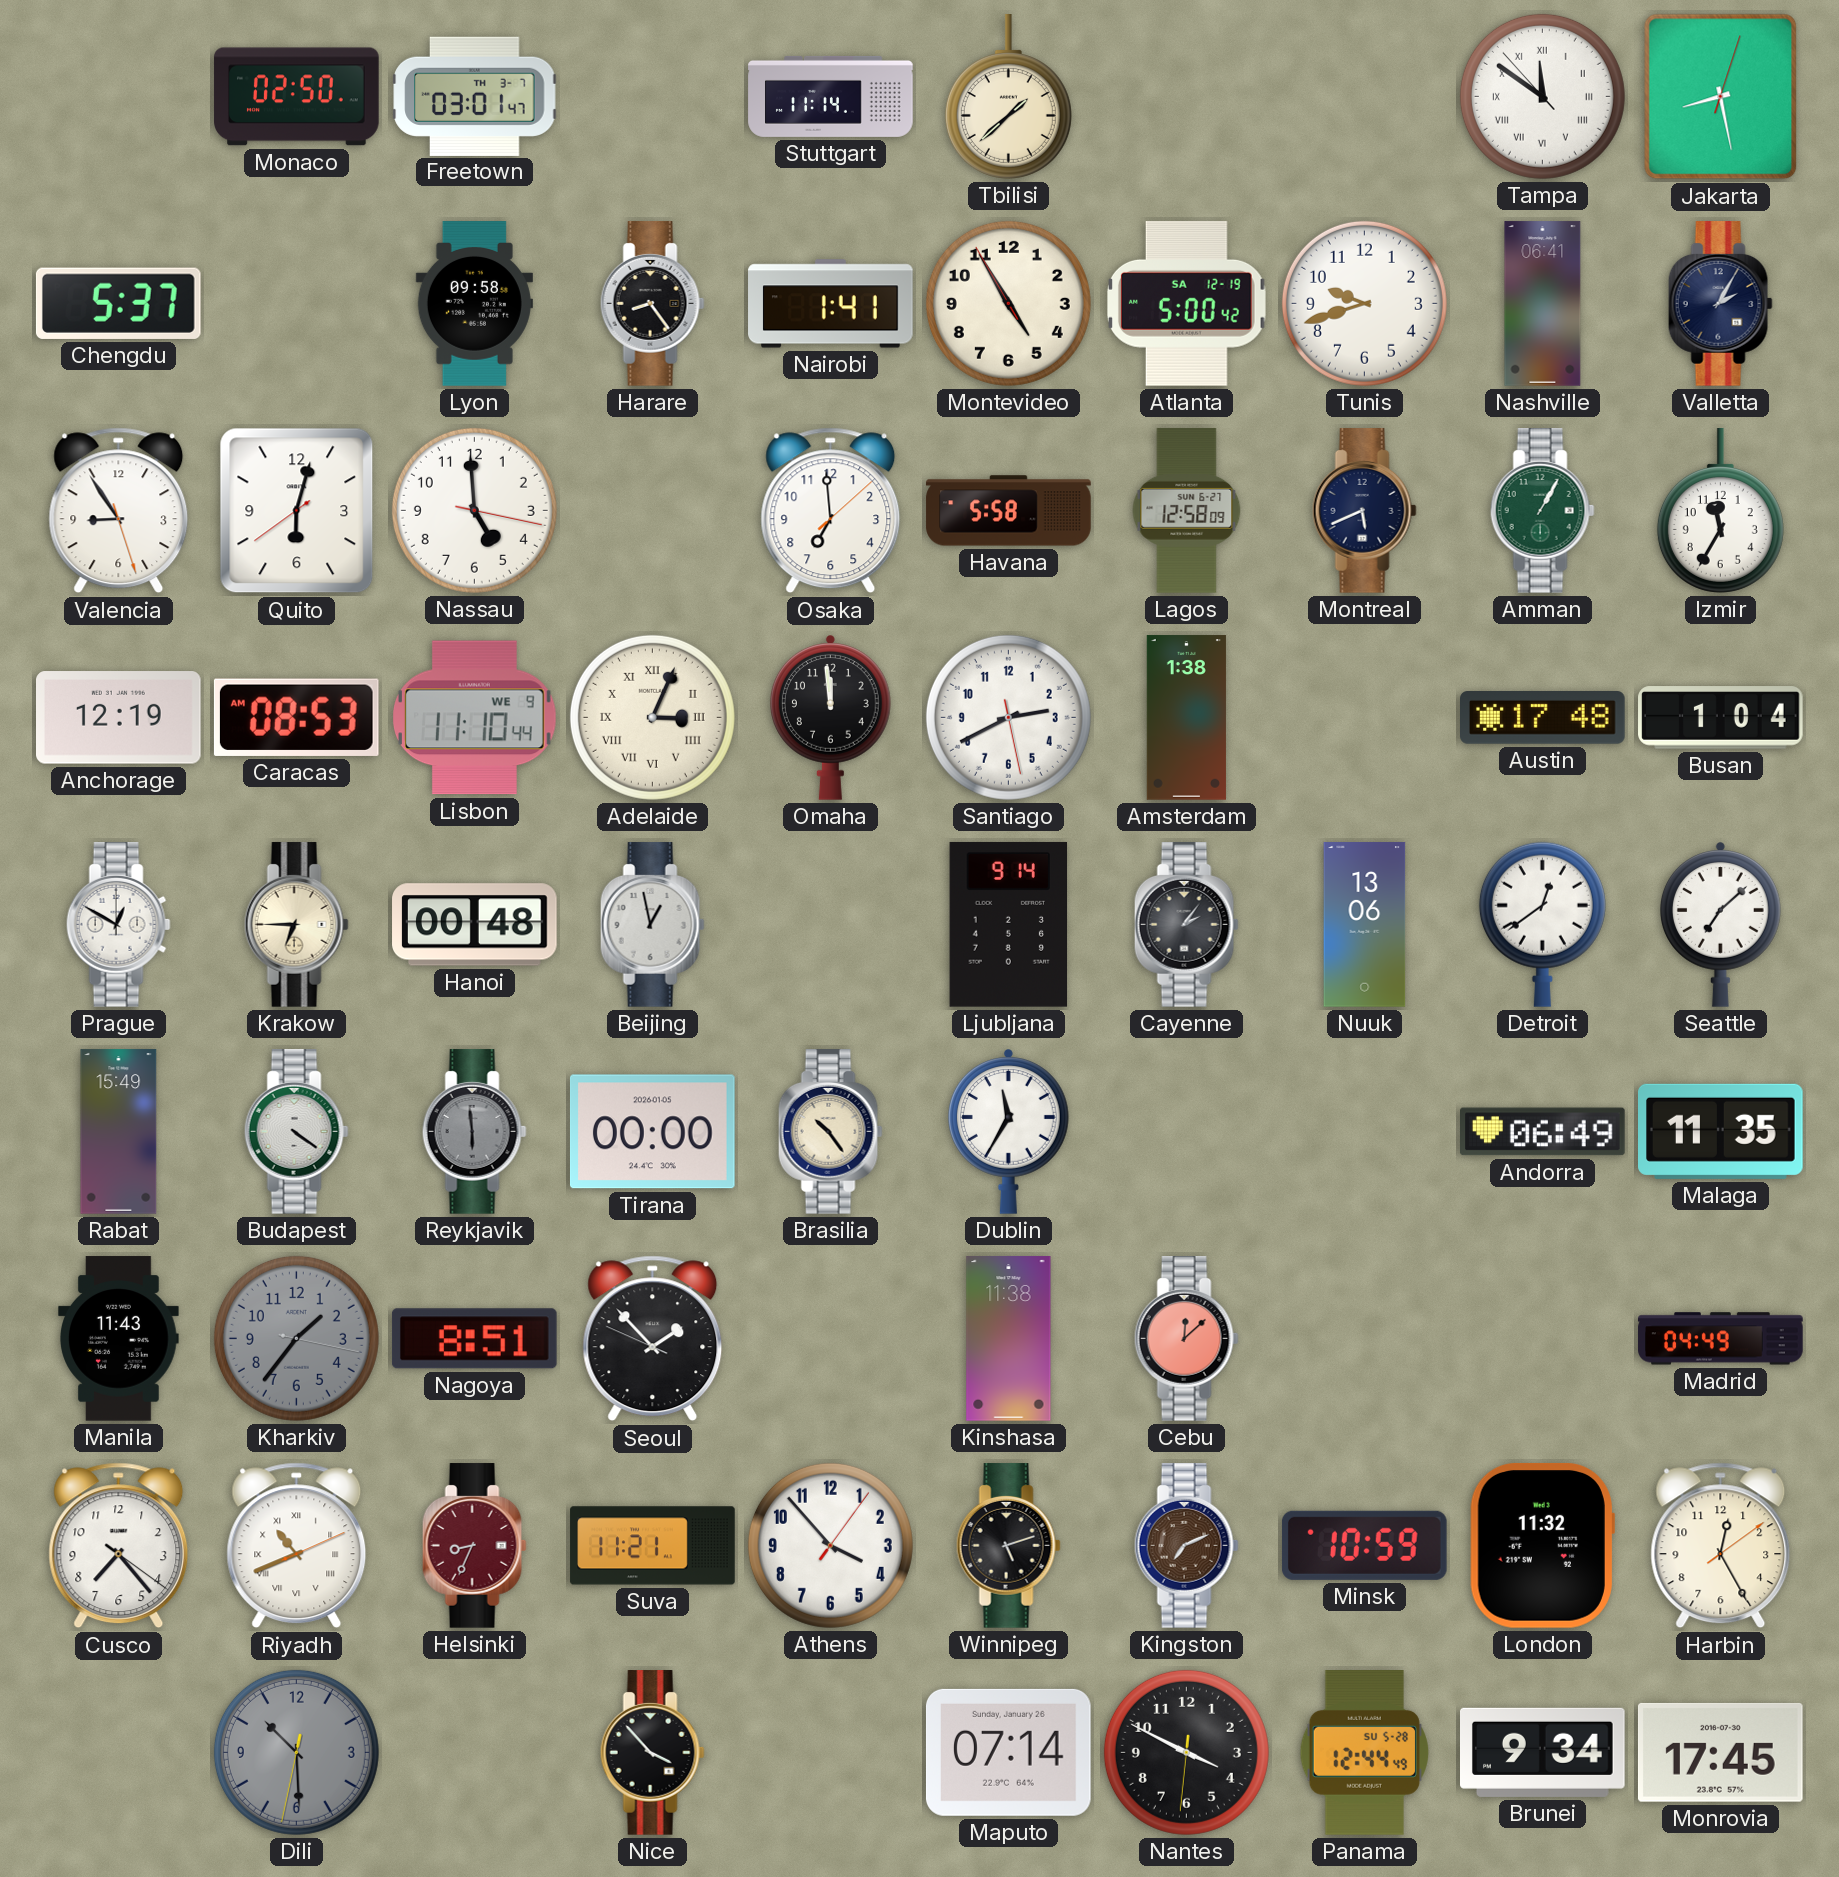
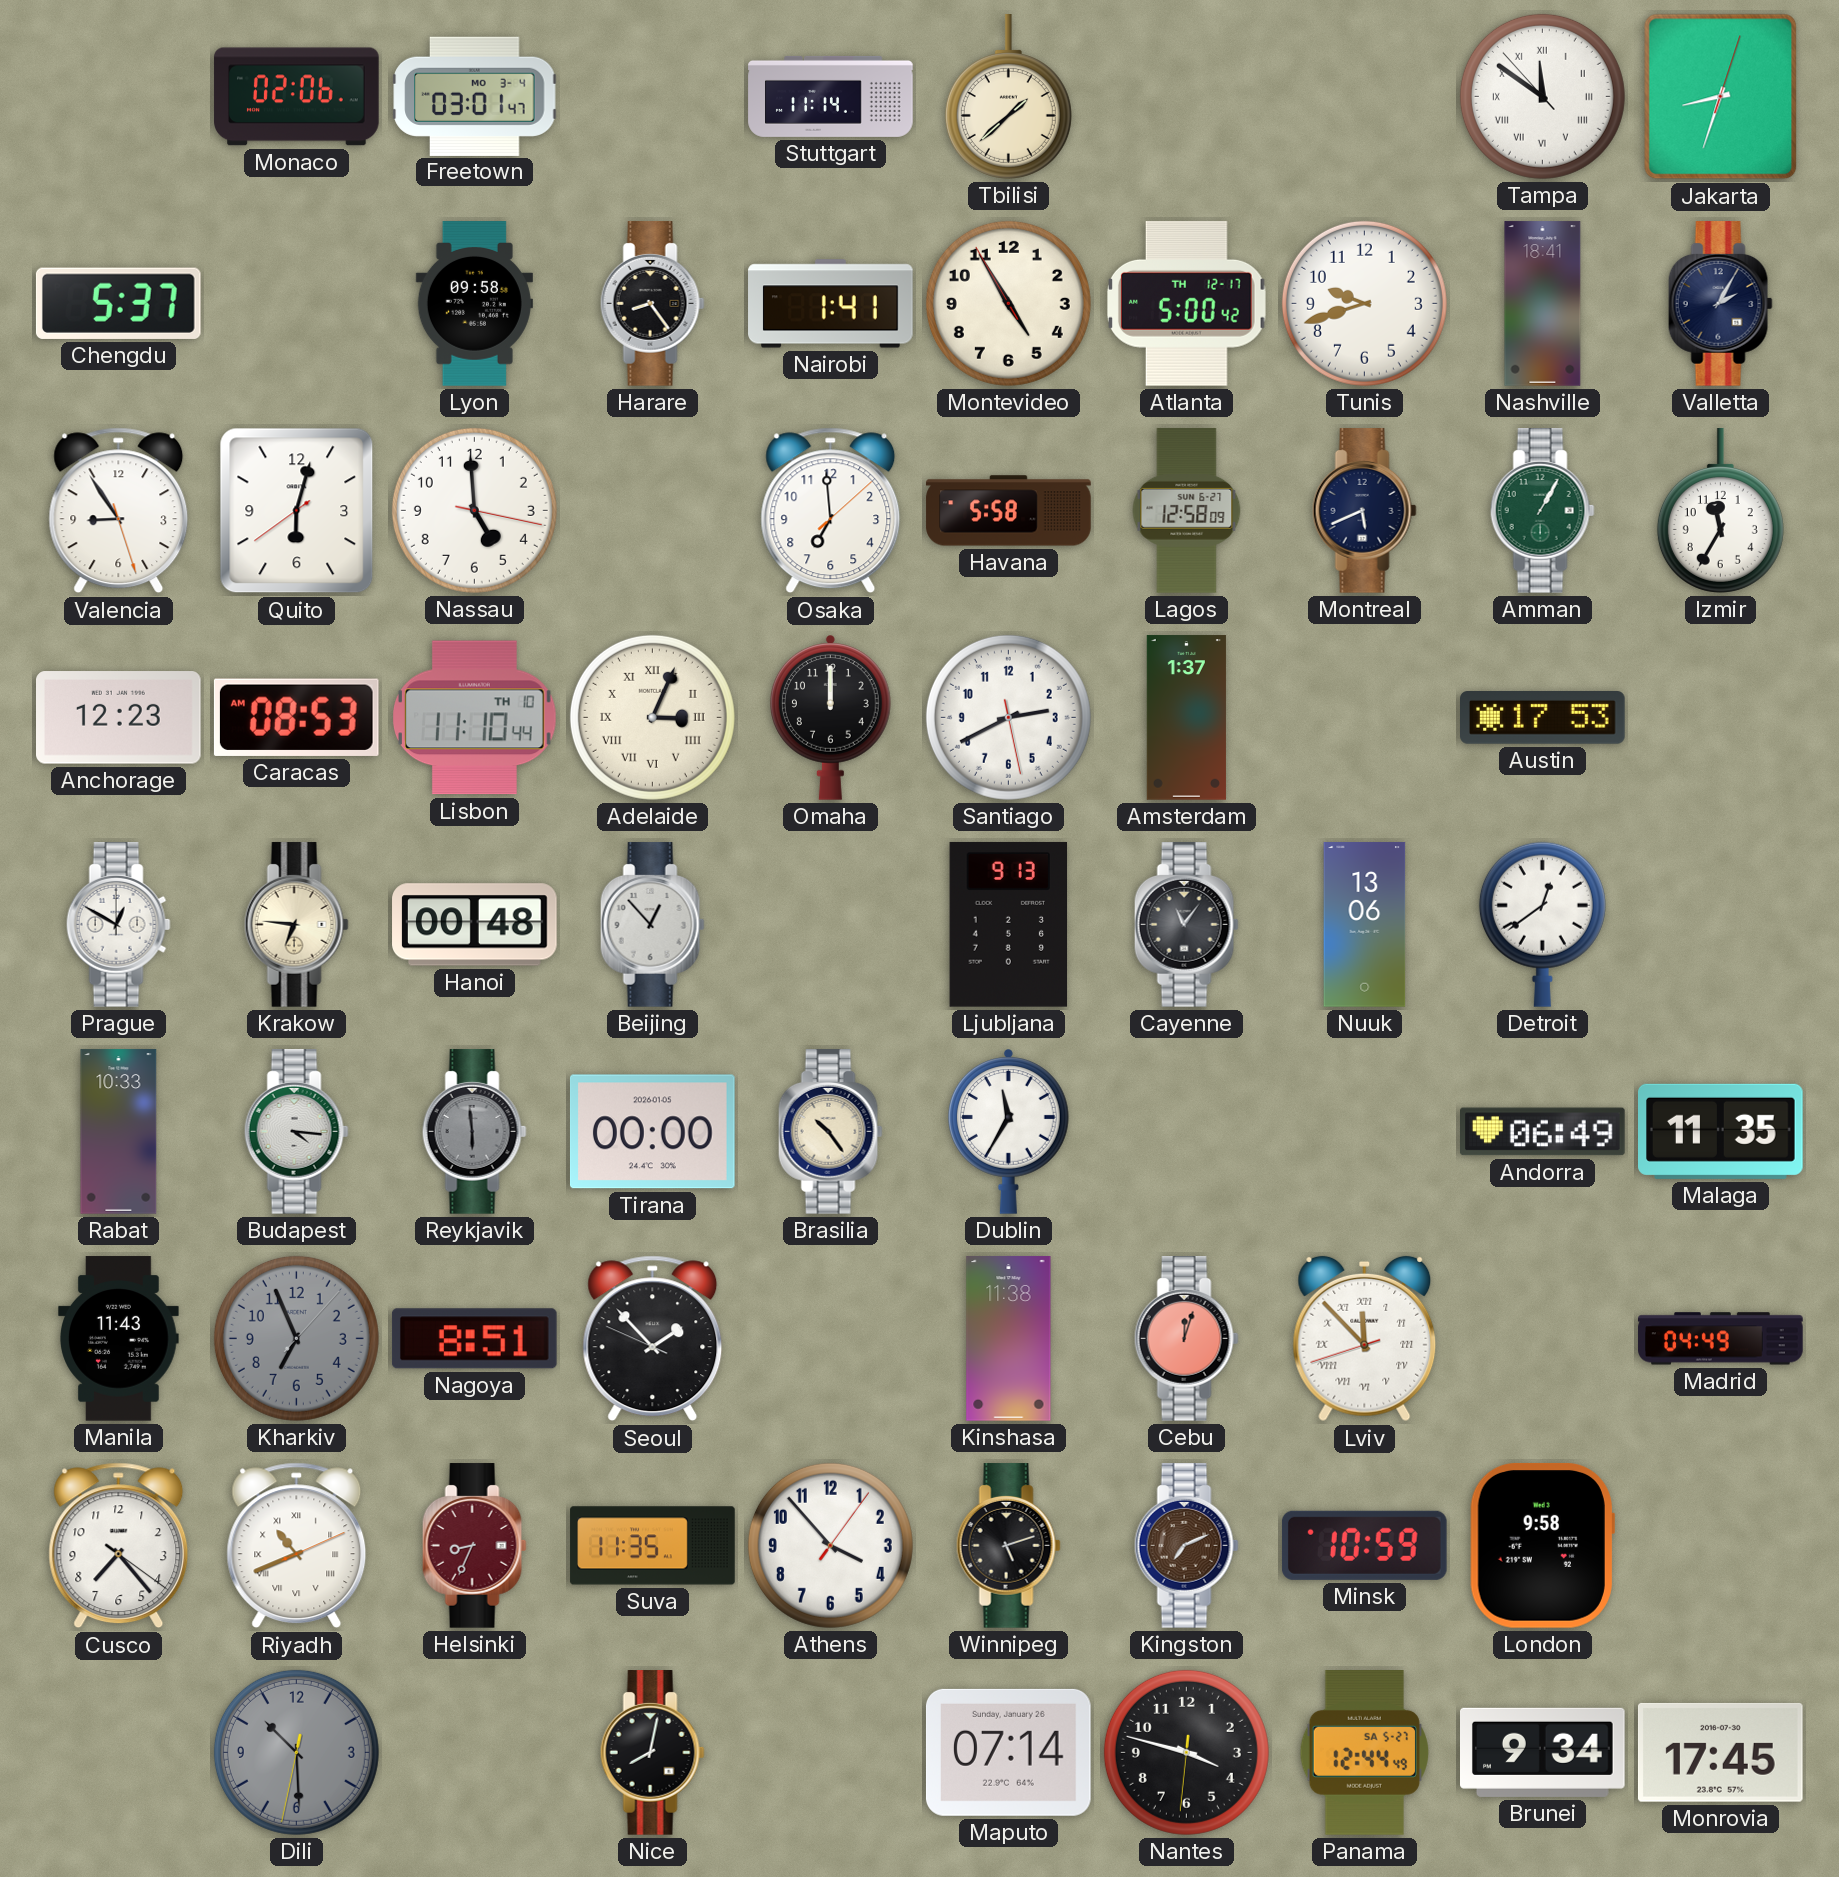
Monaco: 02:50 -> 02:06
Freetown date: TH 3-7 -> MO 3-4
Jakarta: 8:28 -> 8:33
Atlanta date: SA 12-19 -> TH 12-17
Nashville: 06:41 -> 18:41
Anchorage: 12:19 -> 12:23
Lisbon date: WE 9 -> TH 10
Omaha: 11:59 -> 12:00
Amsterdam: 1:38 -> 1:37
Austin: 17:48 -> 17:53
Busan: 1:04 -> none
Krakow: 6:45 -> 6:46
Beijing: 12:58 -> 12:53
Ljubljana: 9:14 -> 9:13
Cayenne: 2:06 -> 11:06
Seattle: 7:08 -> none
Rabat: 15:49 -> 10:33
Budapest: 4:21 -> 4:16
Kharkiv: 1:36 -> 6:56
Cebu: 12:08 -> 12:03
Lviv: none -> 11:52
Suva: 11:21 -> 11:35
London: 11:32 -> 9:58
Harbin: 12:25 -> none
Nice: 3:53 -> 8:02
Nantes: 3:49 -> 3:47
Panama date: SU 5-28 -> SA 5-27
